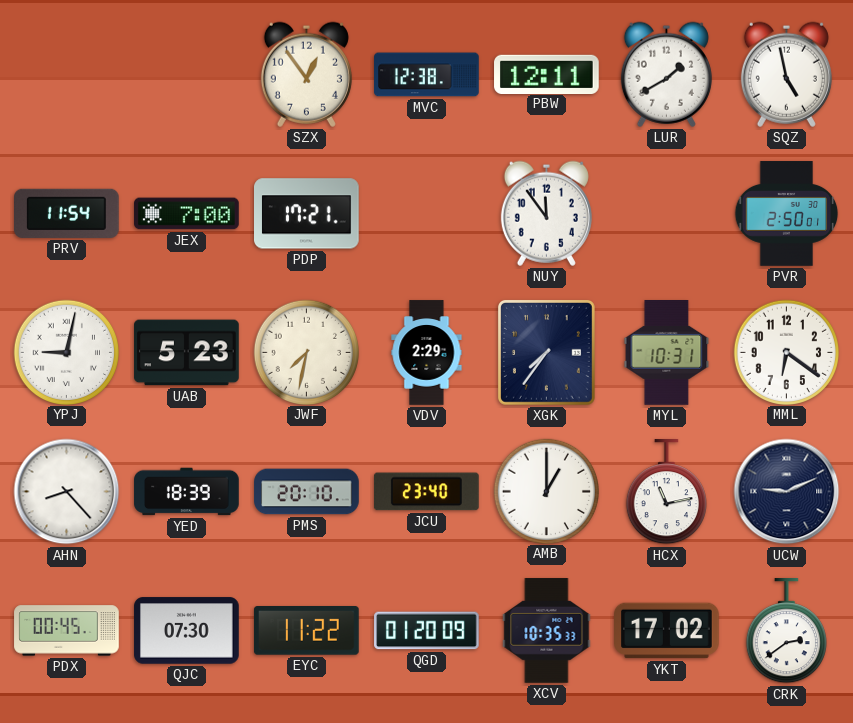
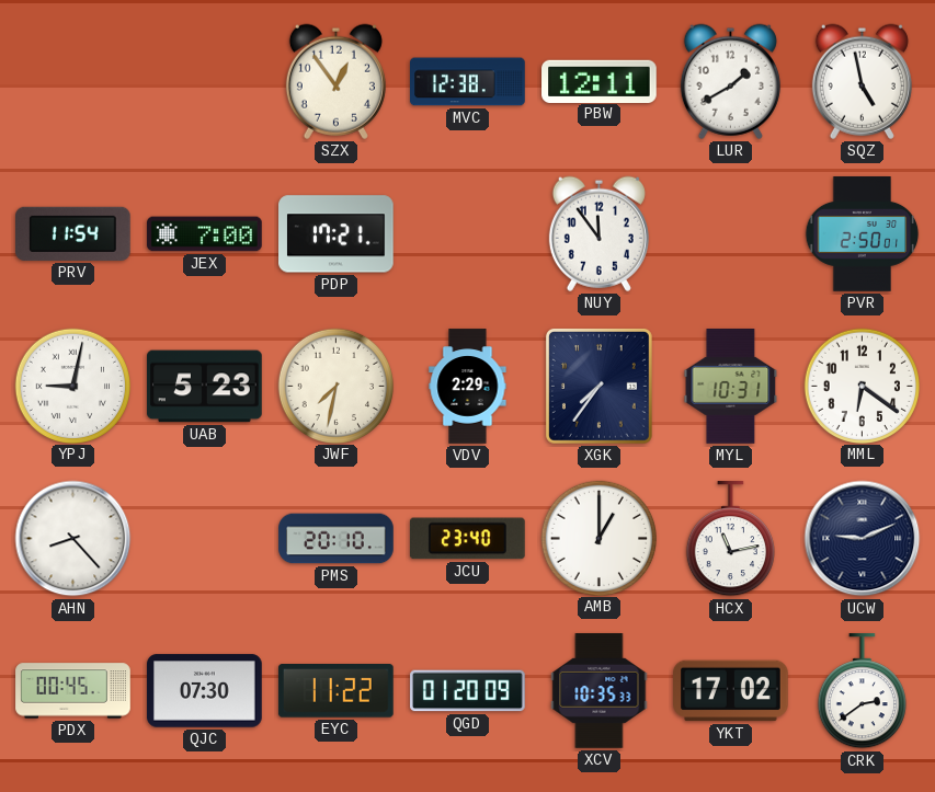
YED: 18:39 -> none
